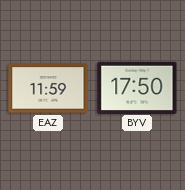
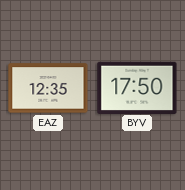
EAZ: 11:59 -> 12:35
